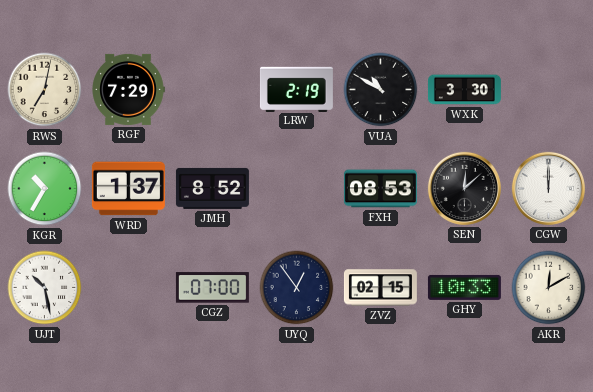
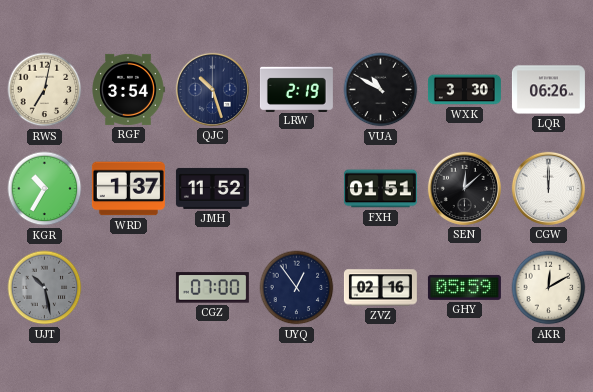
RGF: 7:29 -> 3:54
QJC: none -> 10:27
LQR: none -> 06:26
JMH: 8:52 -> 11:52
FXH: 08:53 -> 01:51
UJT dial: white -> grey
ZVZ: 02:15 -> 02:16
GHY: 10:33 -> 05:59
